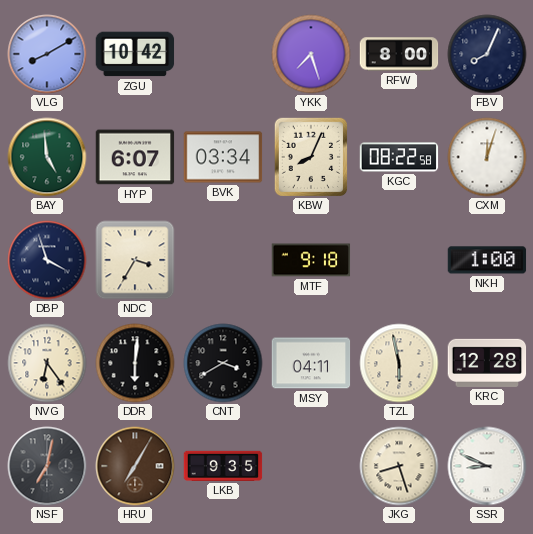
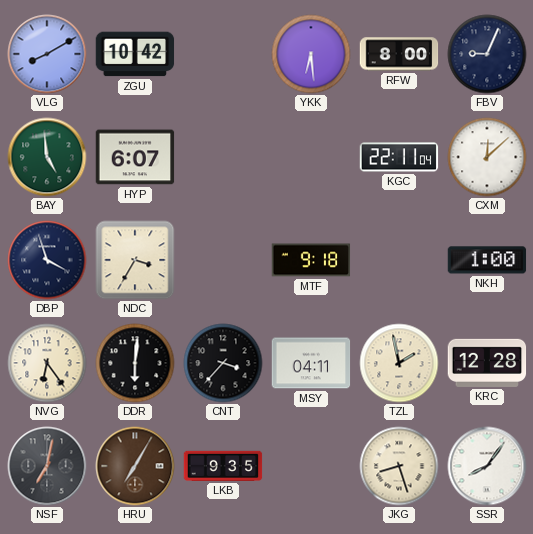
YKK: 7:27 -> 6:29
FBV: 8:04 -> 9:04
BVK: 03:34 -> none
KBW: 8:04 -> none
KGC: 08:22 -> 22:11
CXM: 12:03 -> 12:08
CNT: 3:40 -> 3:37
TZL: 5:58 -> 1:58
SSR: 8:49 -> 8:06
